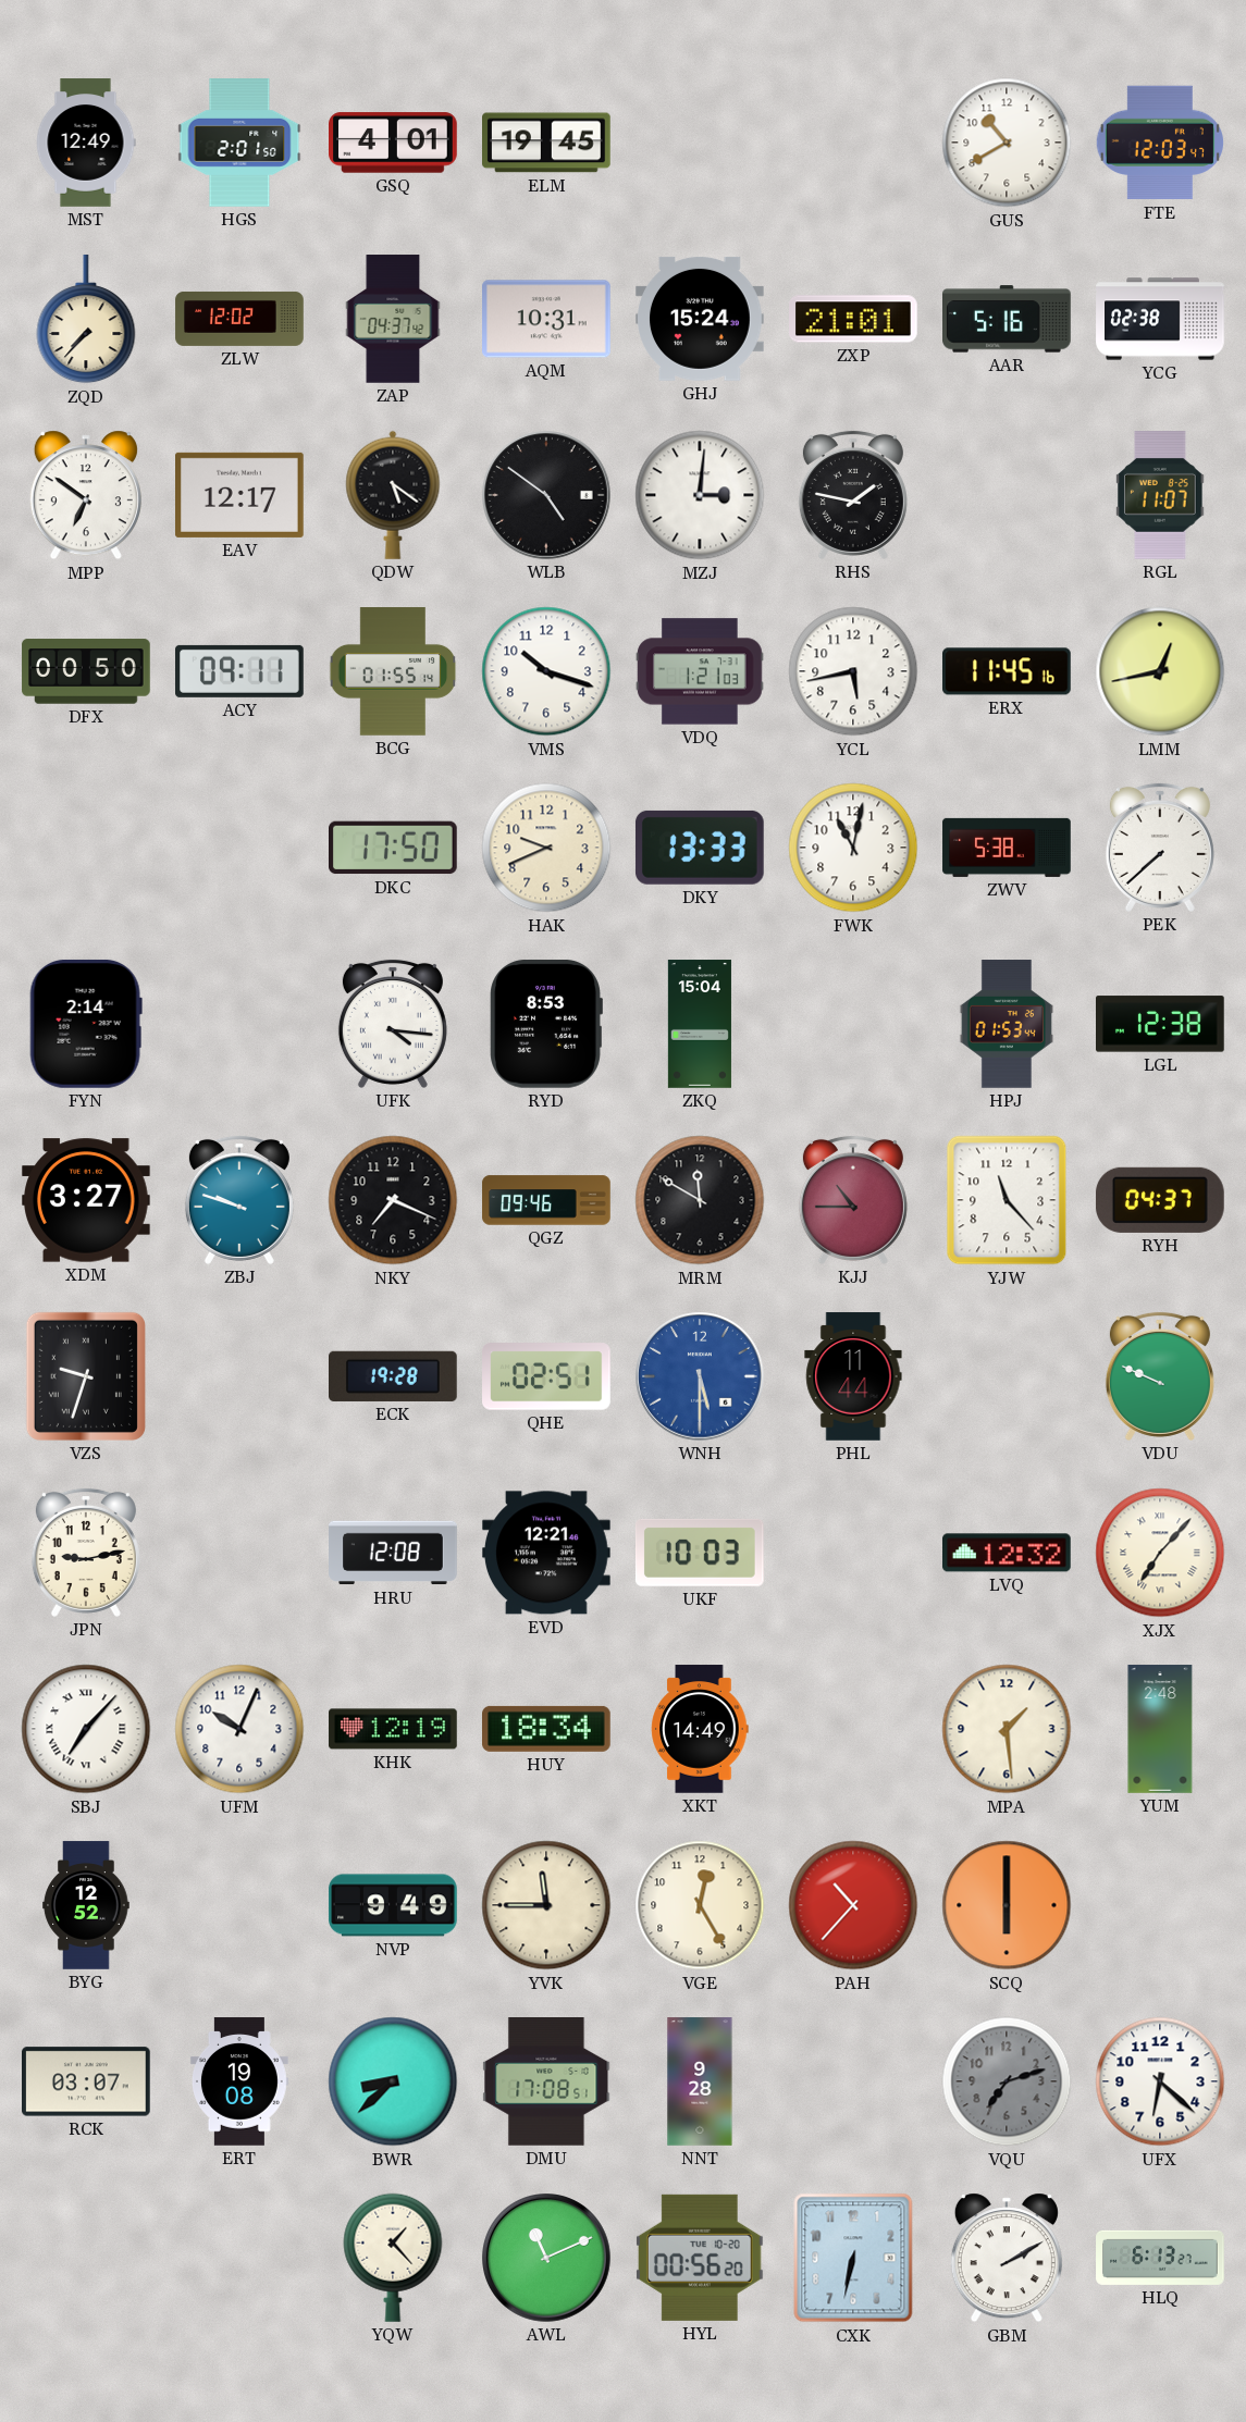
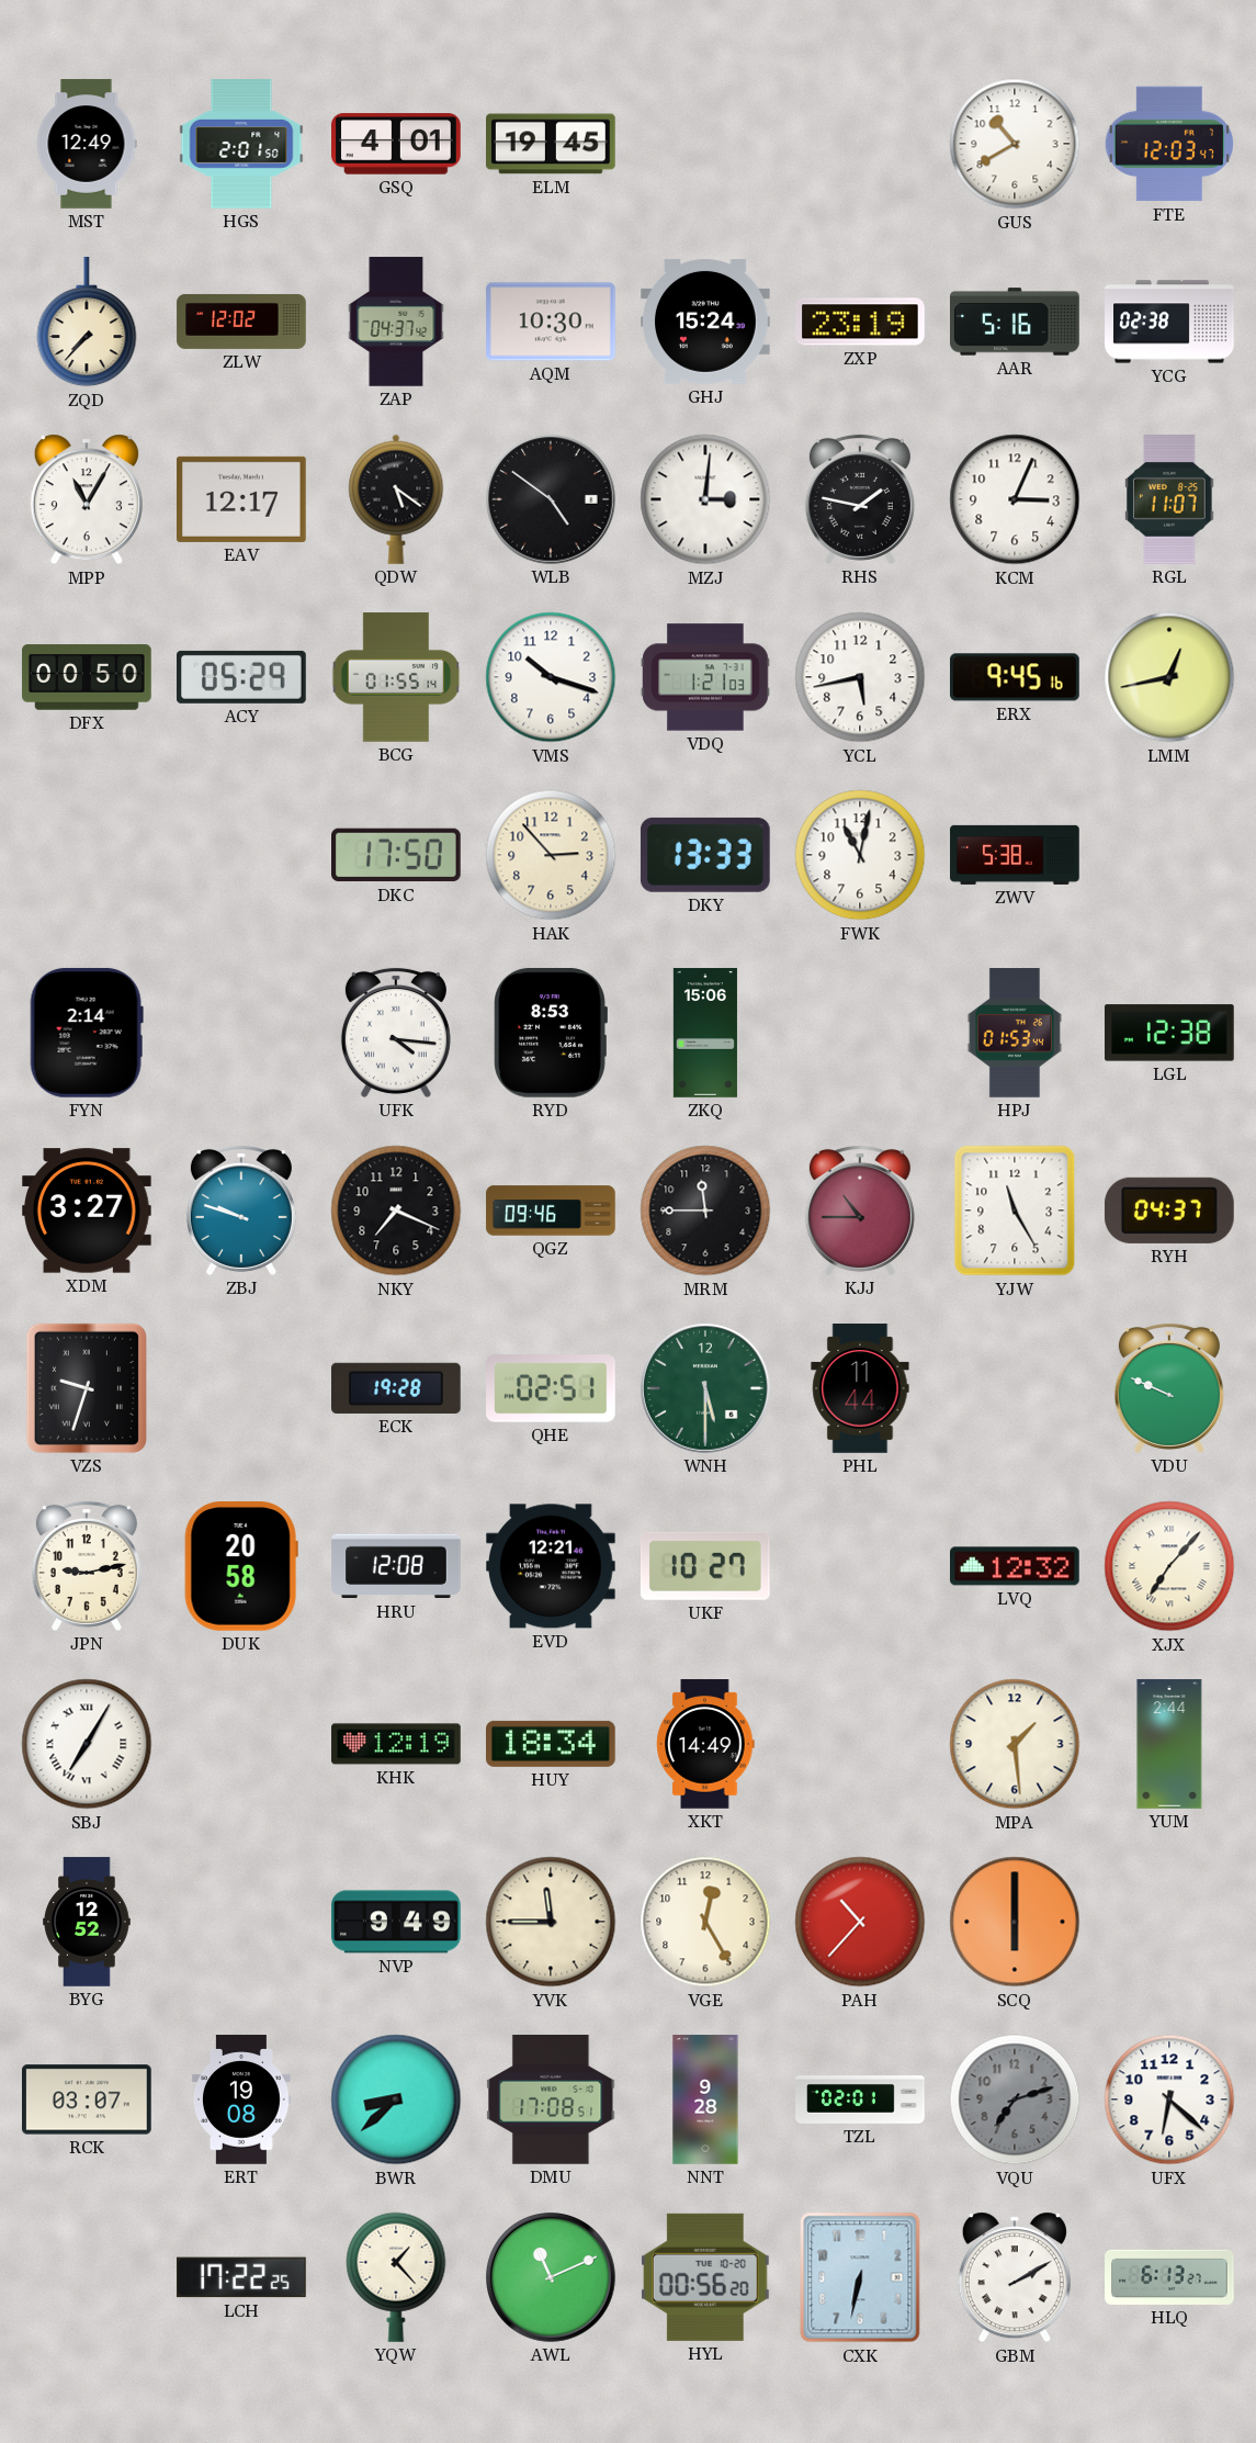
AQM: 10:31 -> 10:30
ZXP: 21:01 -> 23:19
MPP: 6:51 -> 11:05
KCM: none -> 3:04
ACY: 09:11 -> 05:29
ERX: 11:45 -> 9:45
HAK: 9:41 -> 2:53
PEK: 7:38 -> none
ZKQ: 15:04 -> 15:06
MRM: 11:50 -> 11:45
YJW: 11:23 -> 11:25
WNH dial: blue -> green
DUK: none -> 20:58
UKF: 10:03 -> 10:27
SBJ: 7:07 -> 7:05
UFM: 10:04 -> none
YUM: 2:48 -> 2:44
TZL: none -> 02:01
LCH: none -> 17:22
